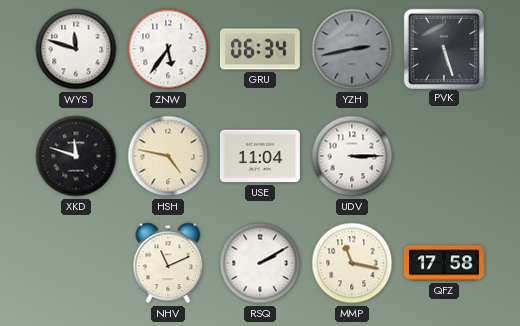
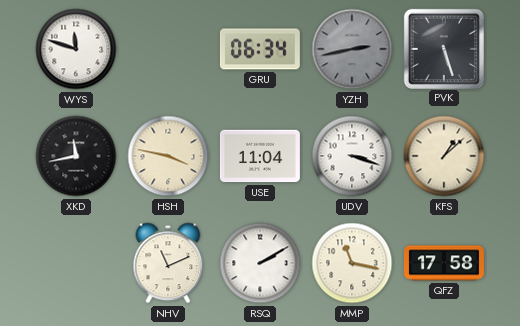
ZNW: 5:36 -> none
XKD: 11:48 -> 11:43
HSH: 4:47 -> 3:47
UDV: 3:15 -> 3:18
KFS: none -> 1:08
